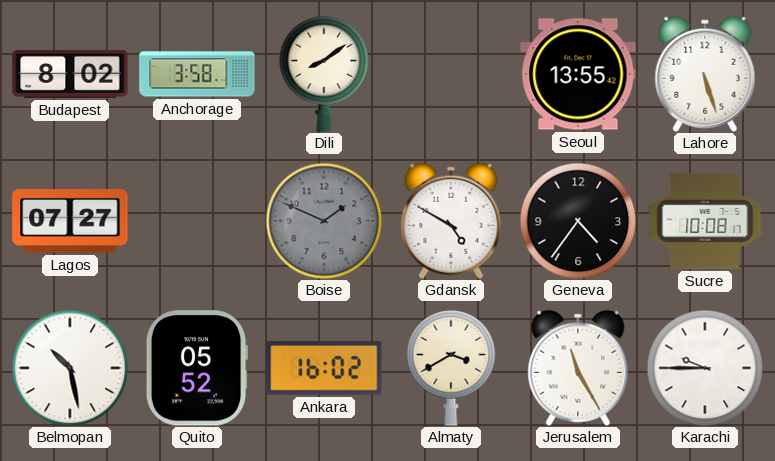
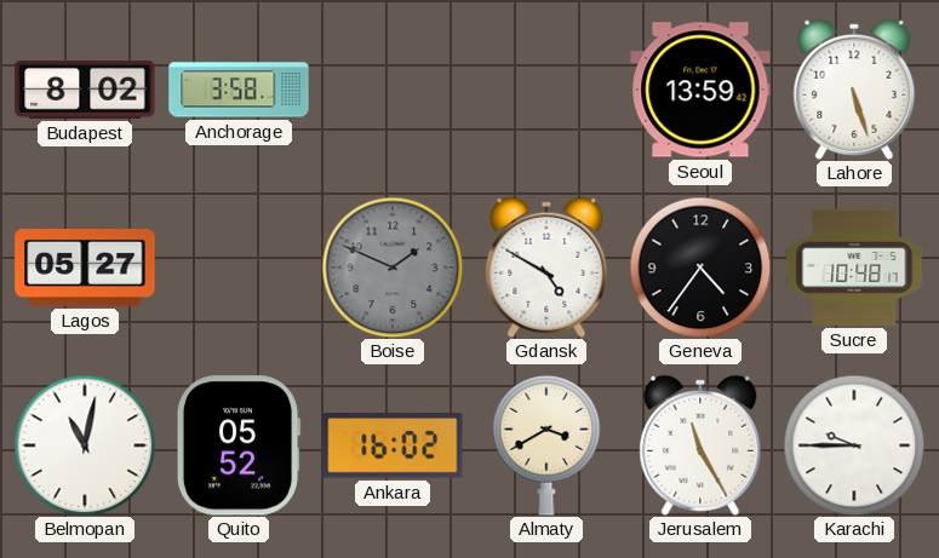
Dili: 8:09 -> none
Seoul: 13:55 -> 13:59
Lagos: 07:27 -> 05:27
Sucre: 10:08 -> 10:48
Belmopan: 10:28 -> 11:02
